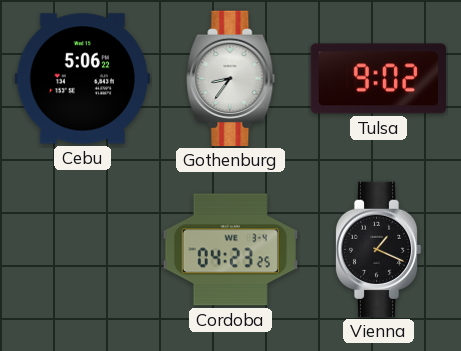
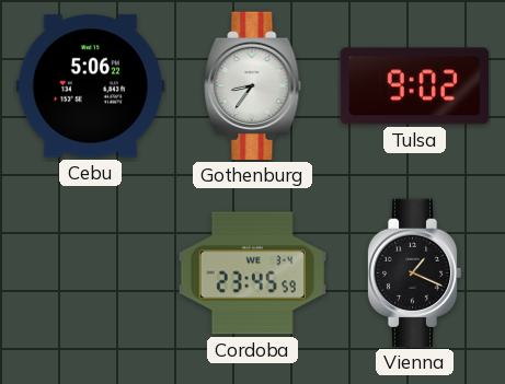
Cordoba: 04:23 -> 23:45
